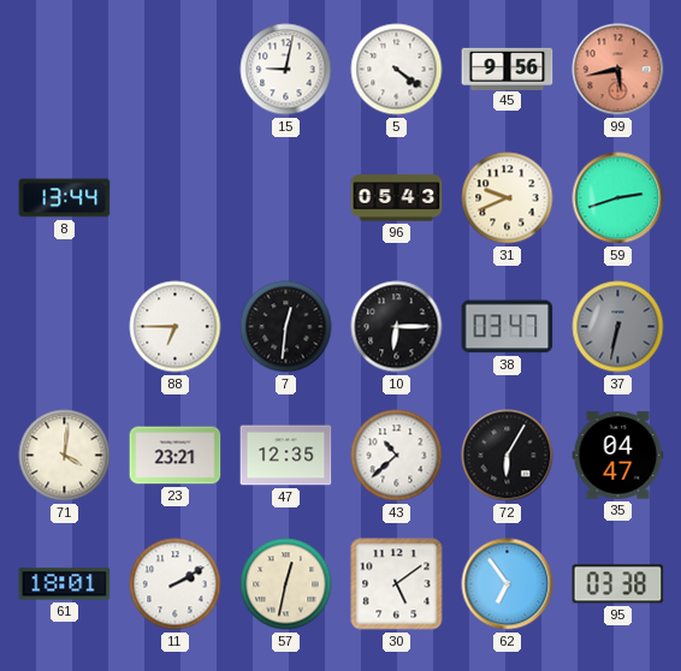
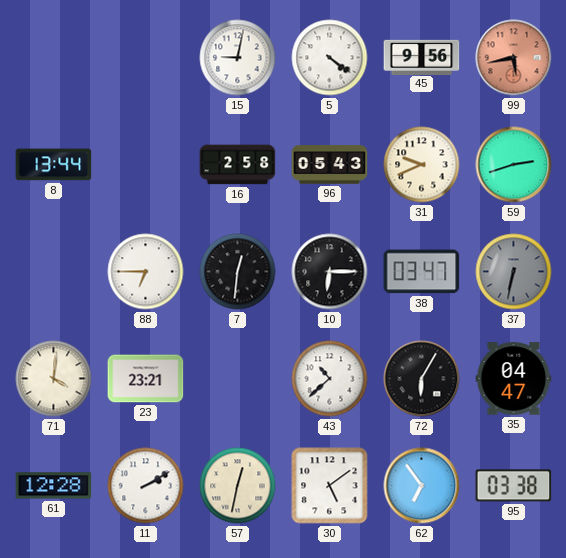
16: none -> 2:58
47: 12:35 -> none
61: 18:01 -> 12:28
